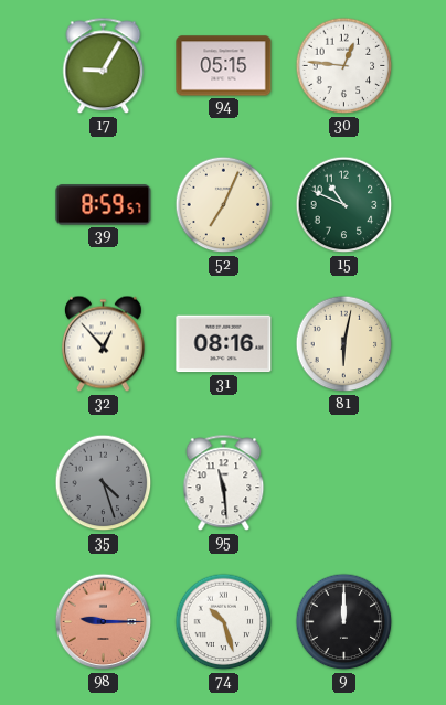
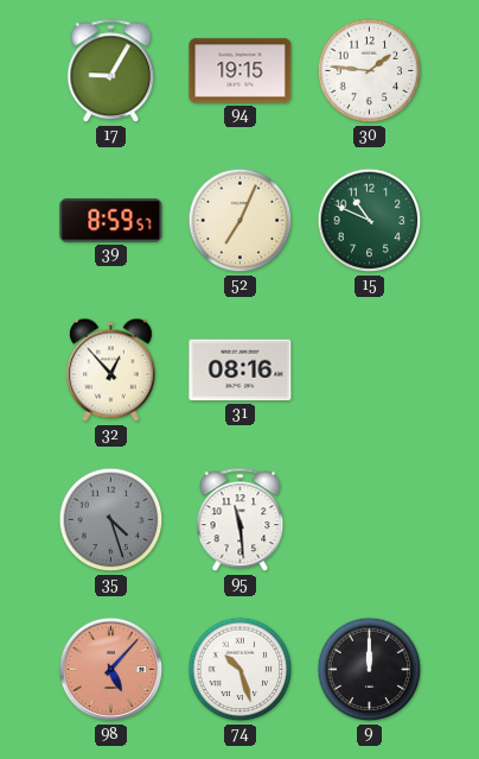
94: 05:15 -> 19:15
30: 12:46 -> 1:46
81: 6:02 -> none
98: 9:15 -> 5:07
